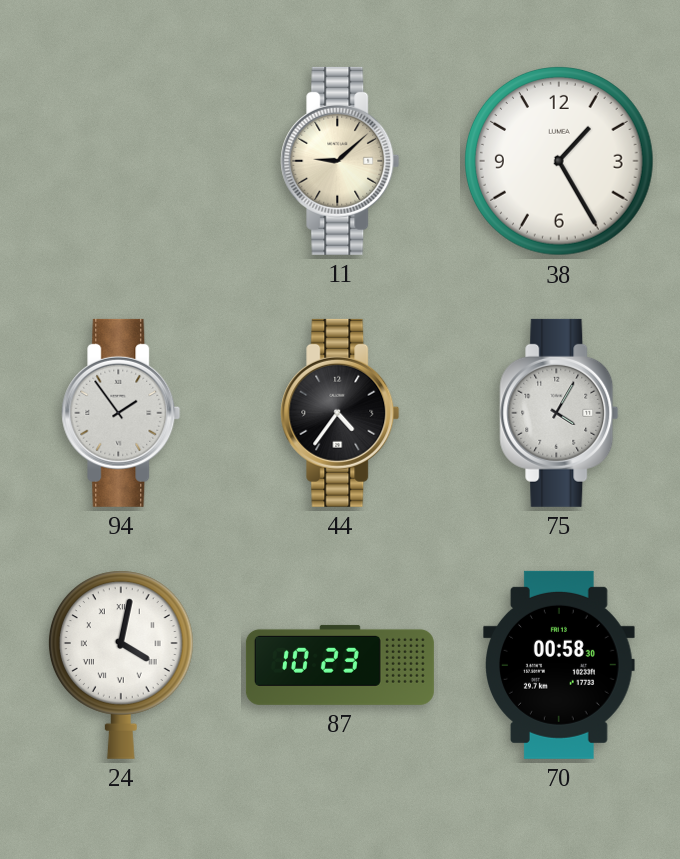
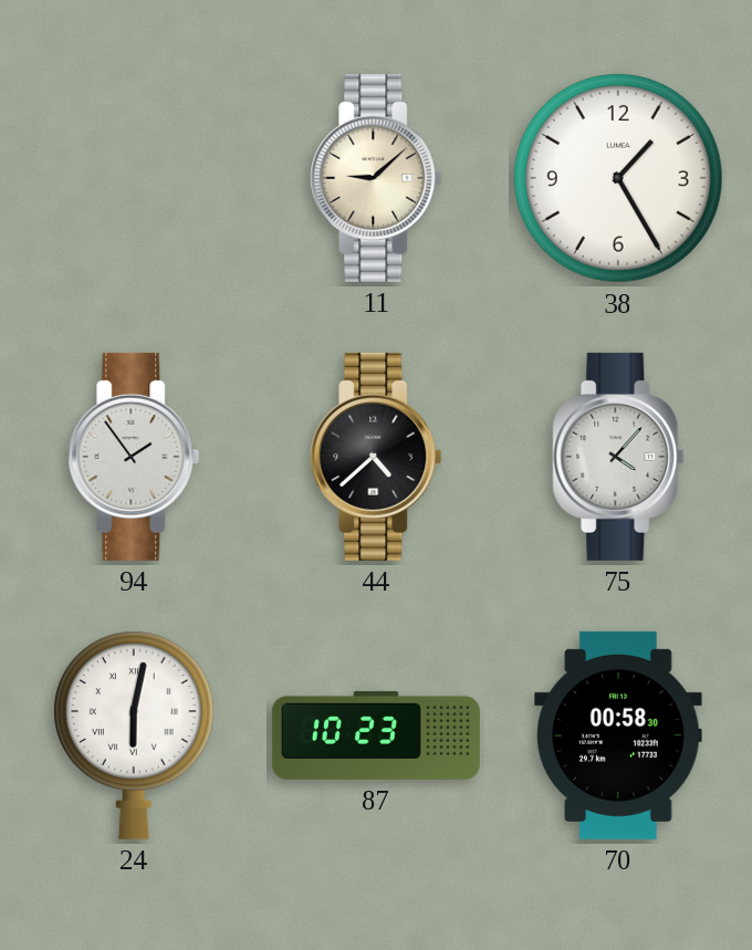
44: 4:36 -> 4:38
75: 4:05 -> 4:07
24: 4:02 -> 6:02
